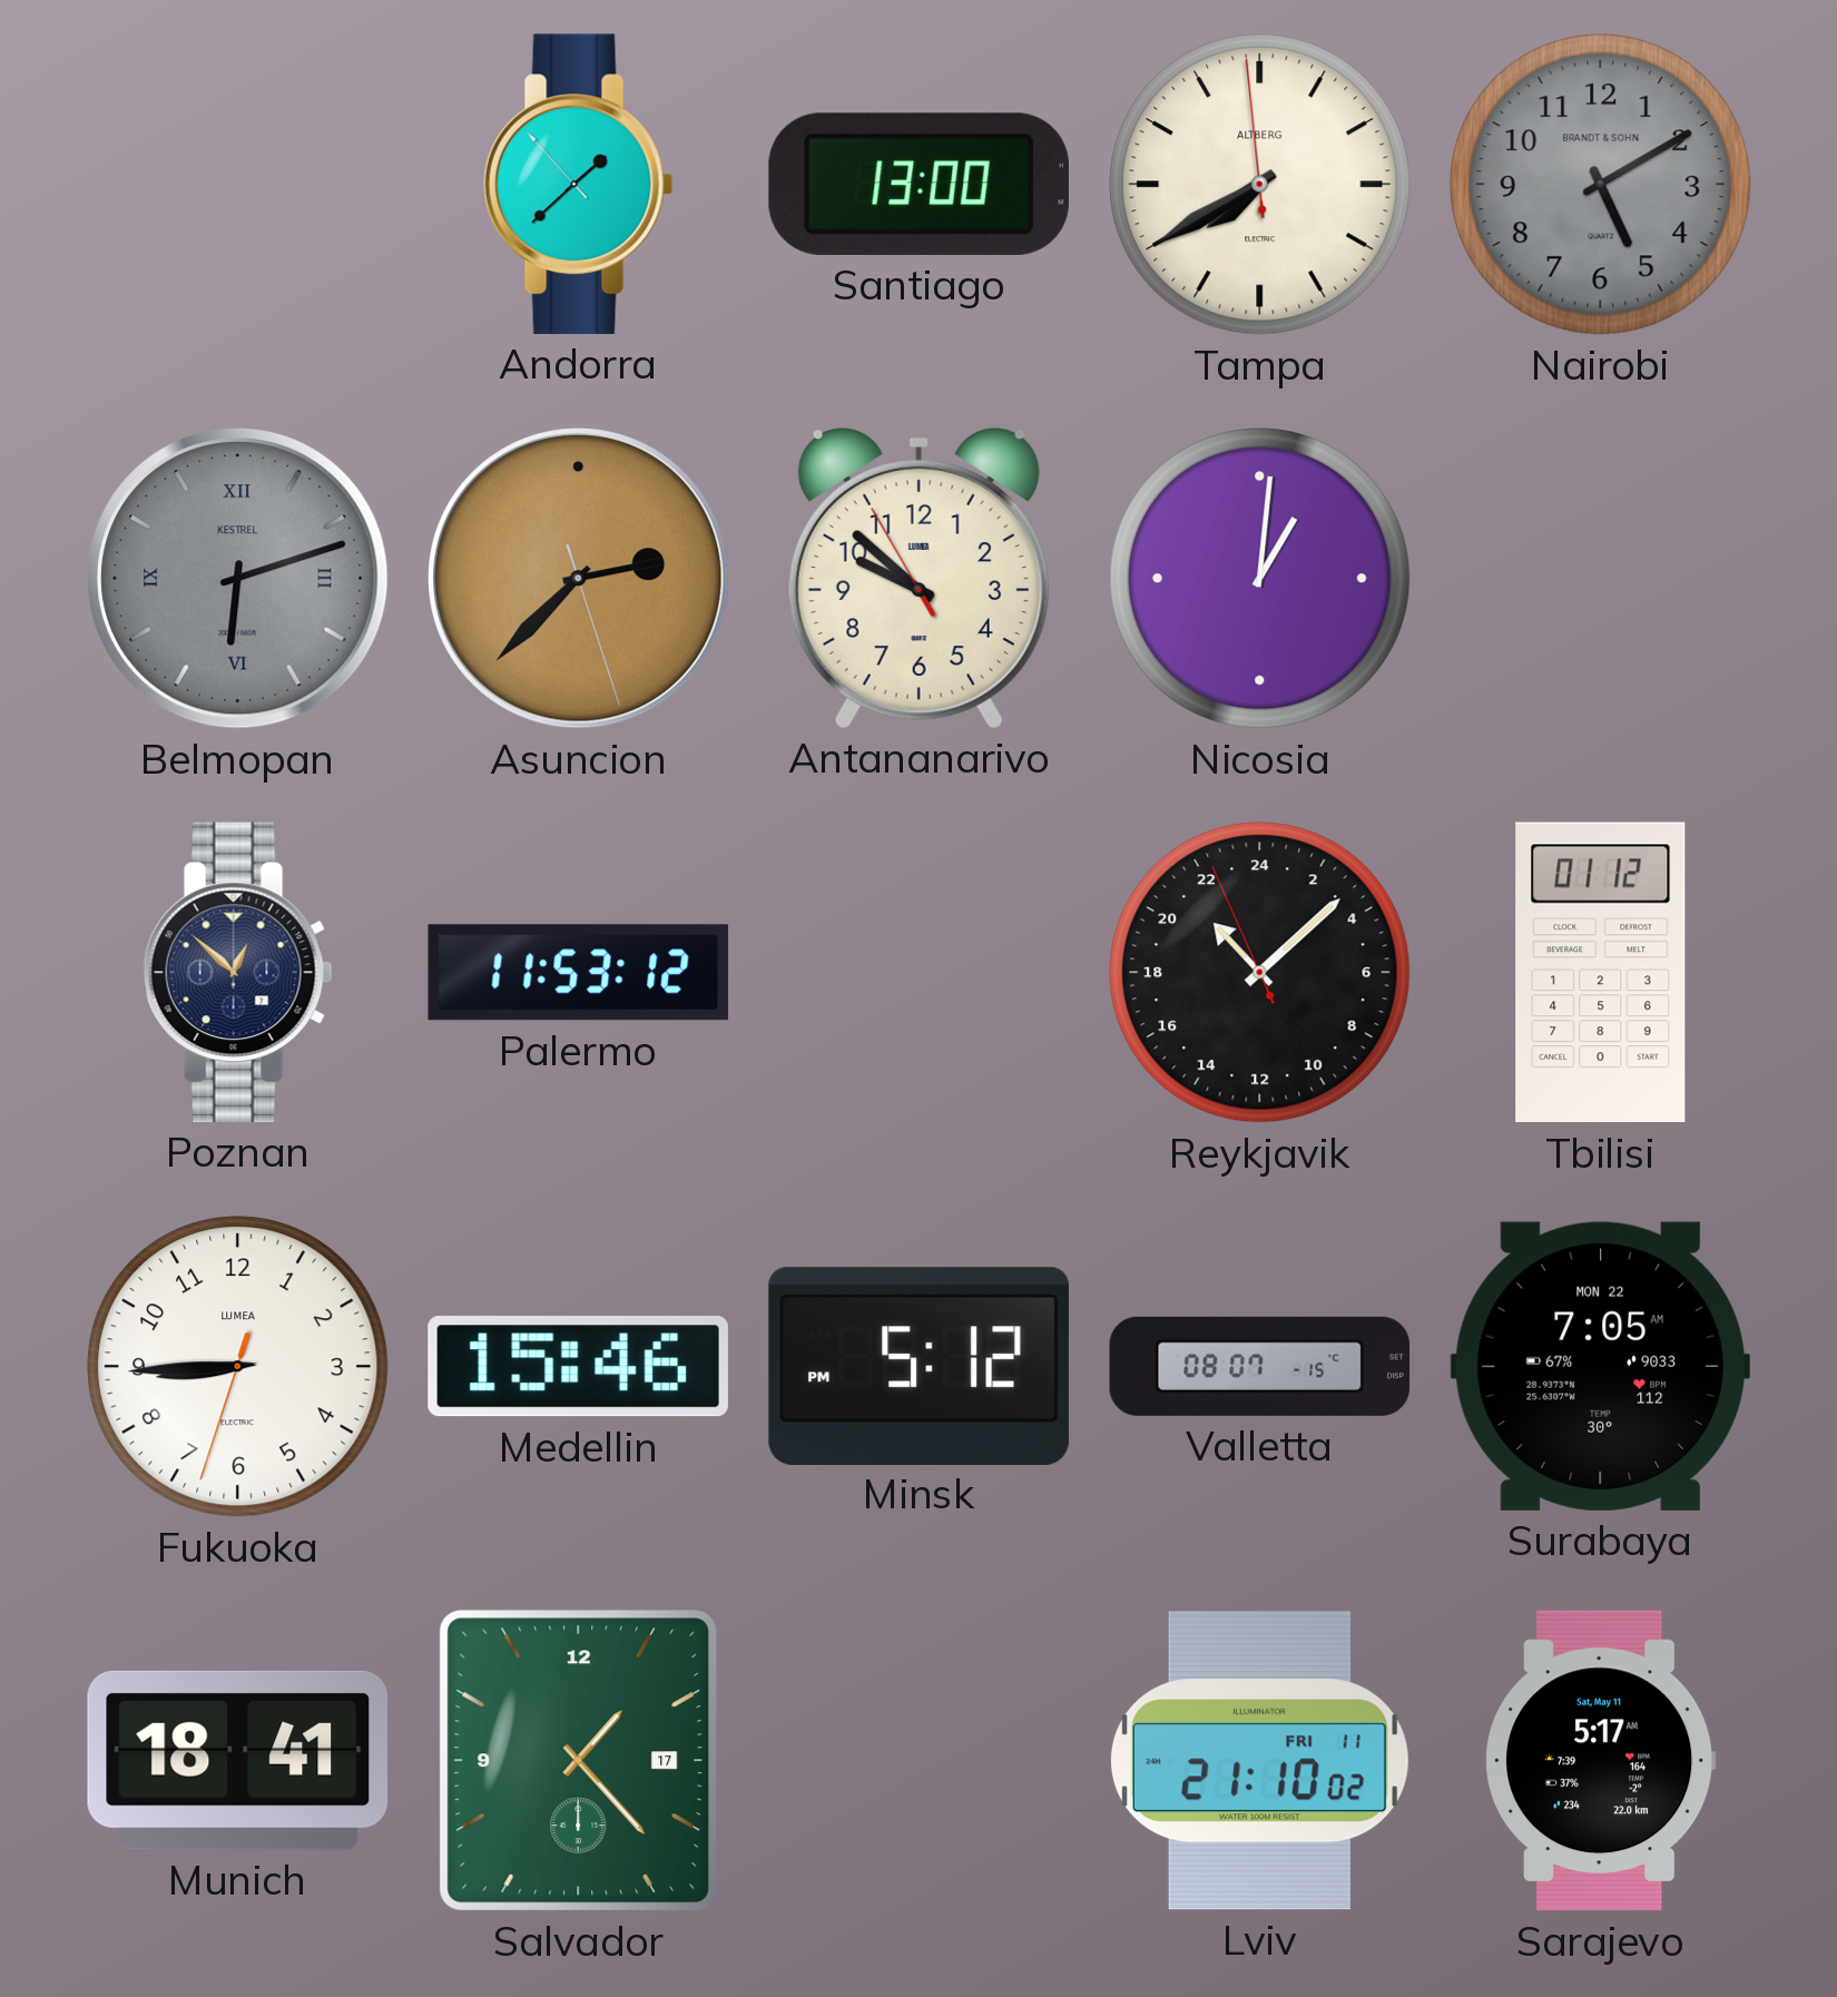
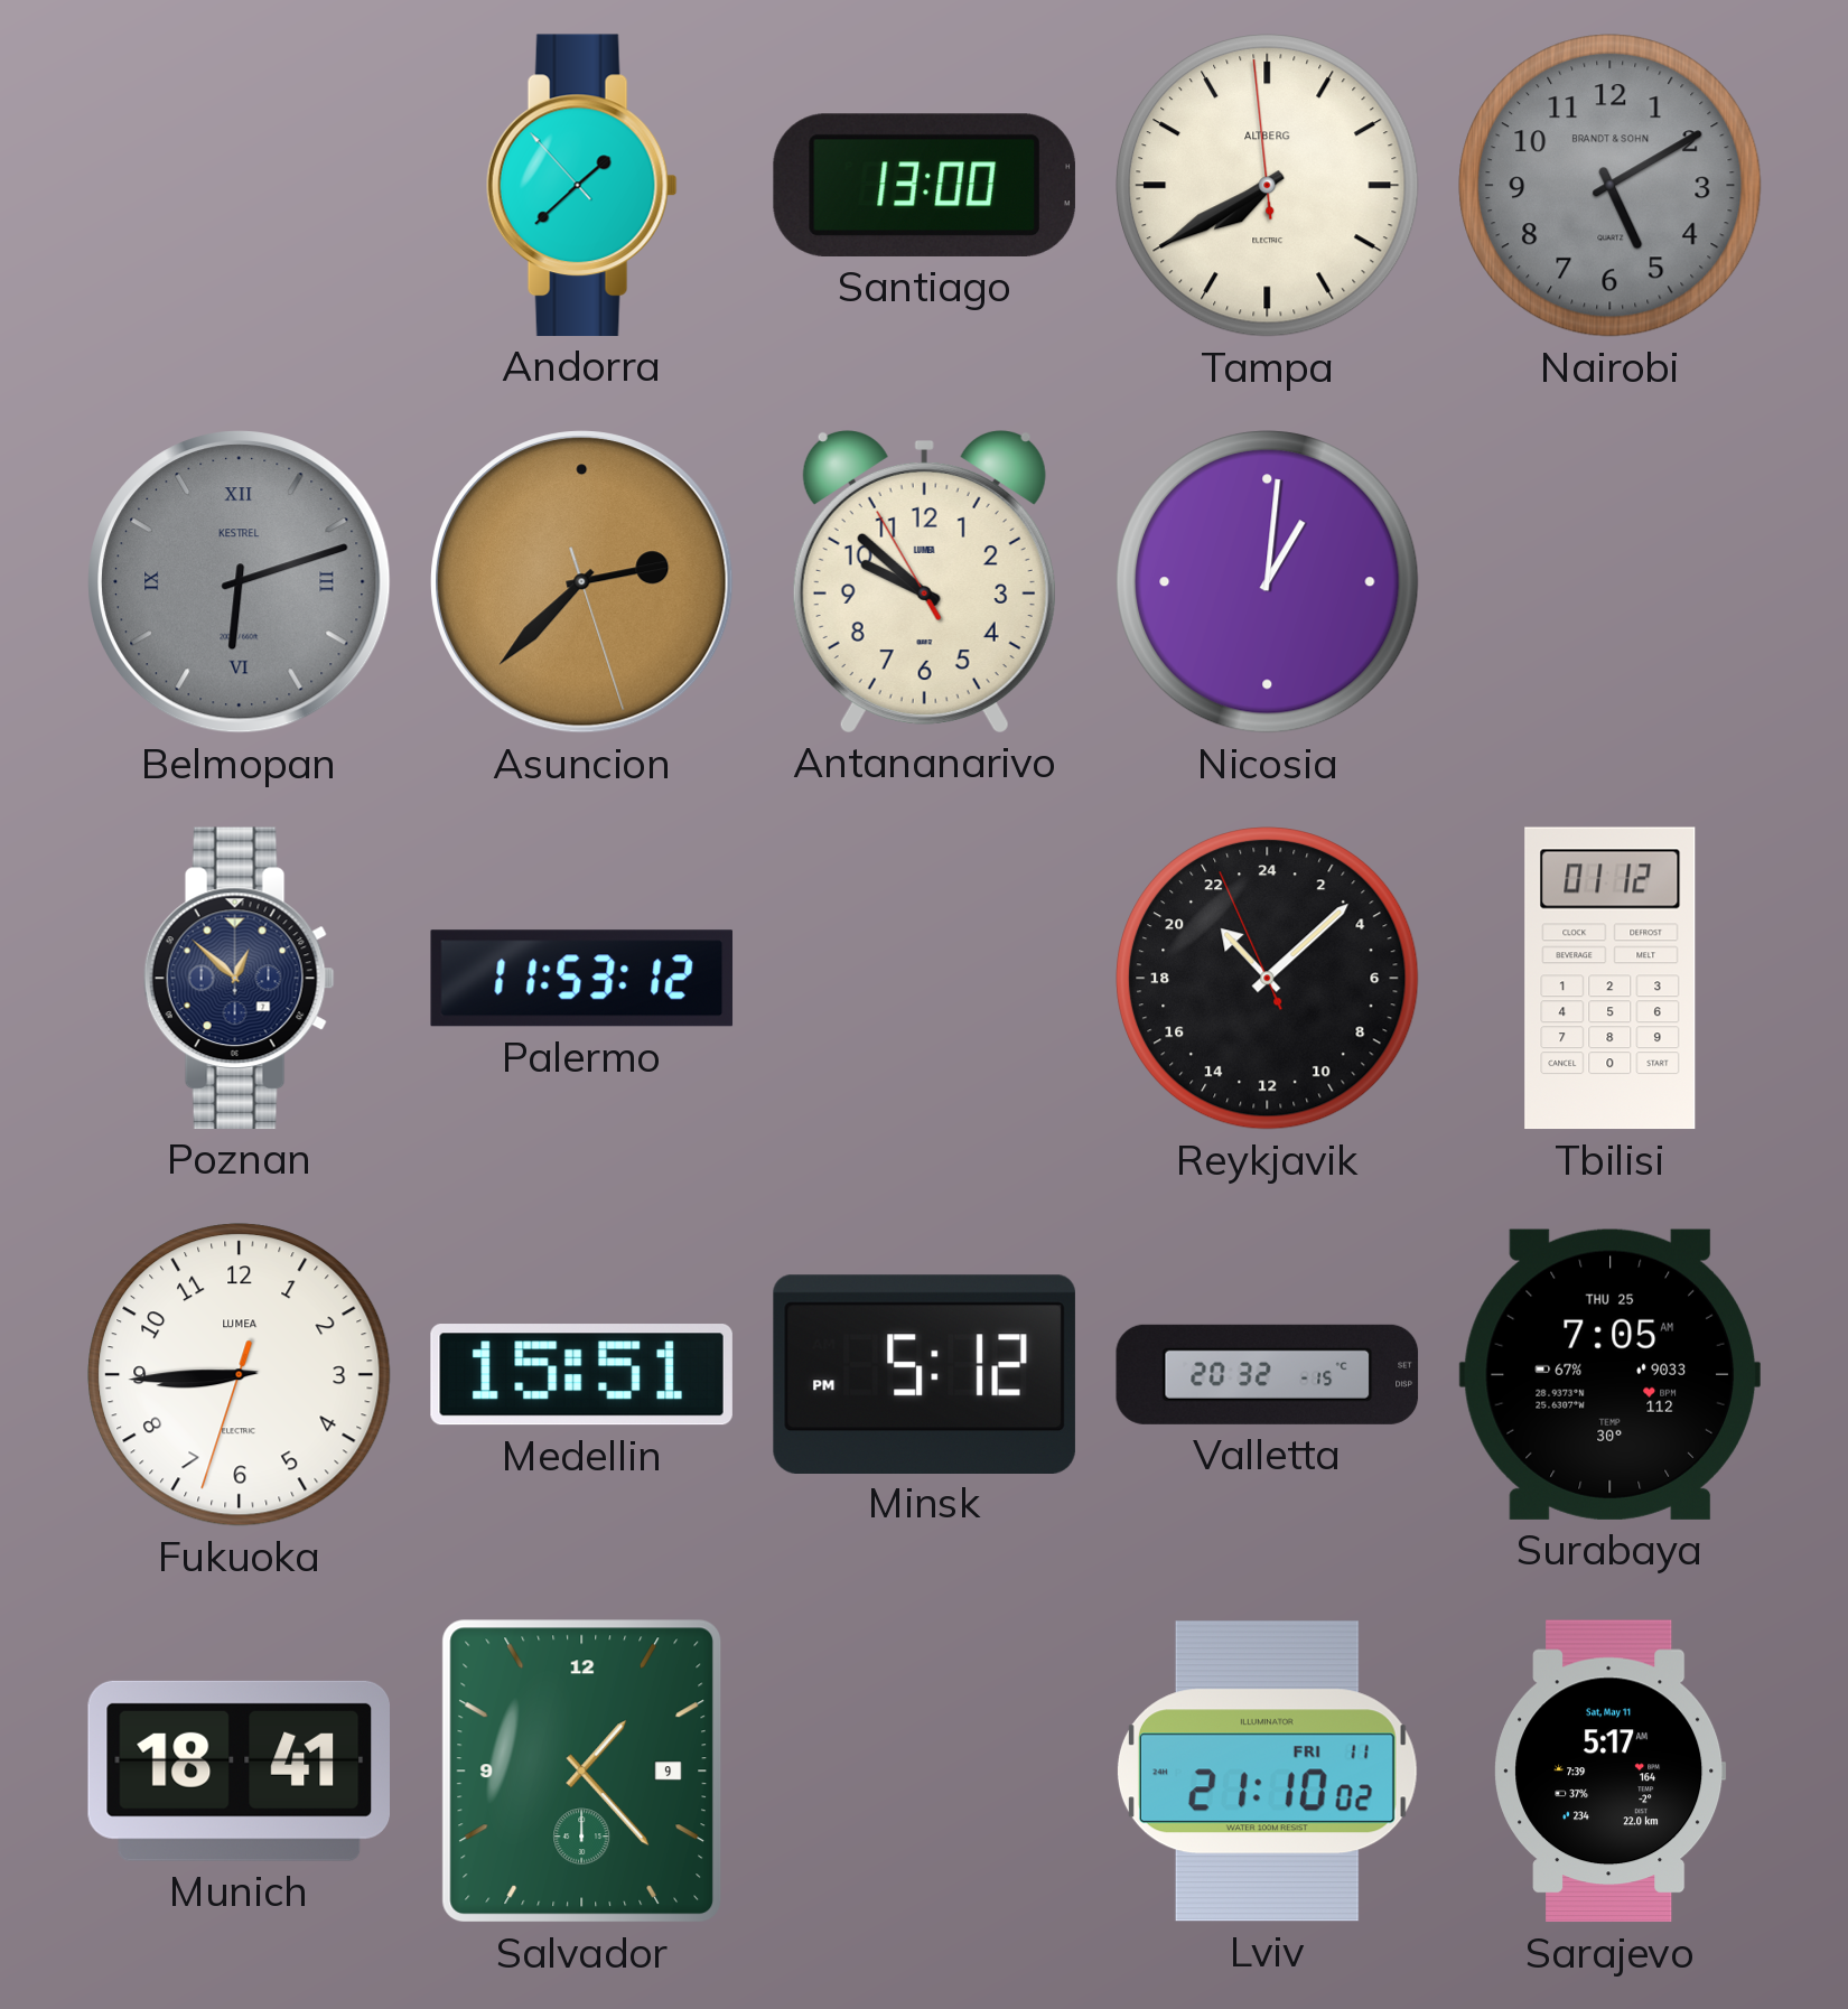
Medellin: 15:46 -> 15:51
Valletta: 08:07 -> 20:32
Surabaya date: MON 22 -> THU 25
Salvador date: 17 -> 9
